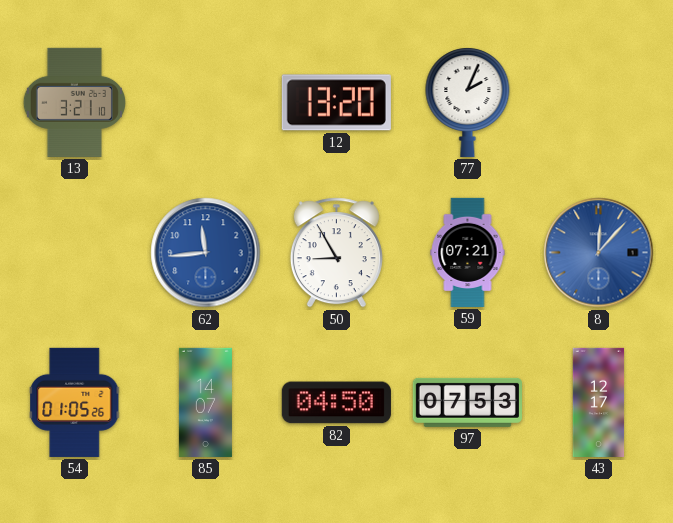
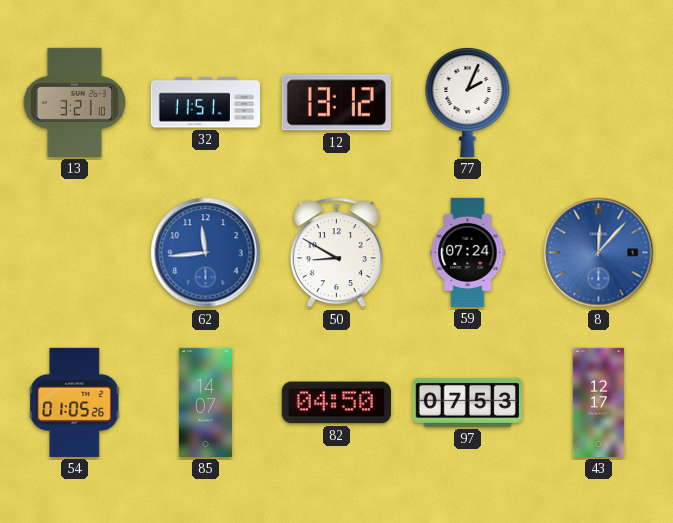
32: none -> 11:51
12: 13:20 -> 13:12
50: 8:55 -> 8:50
59: 07:21 -> 07:24
